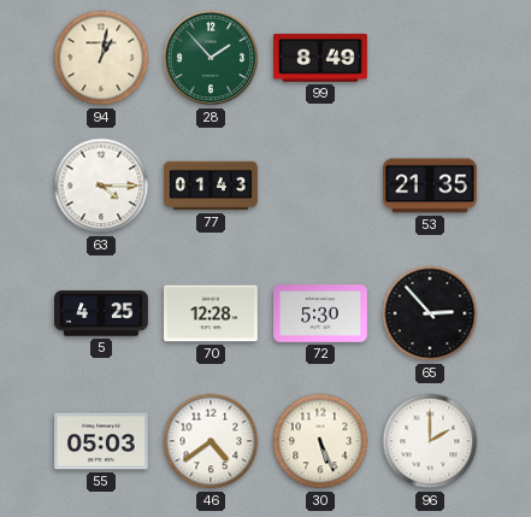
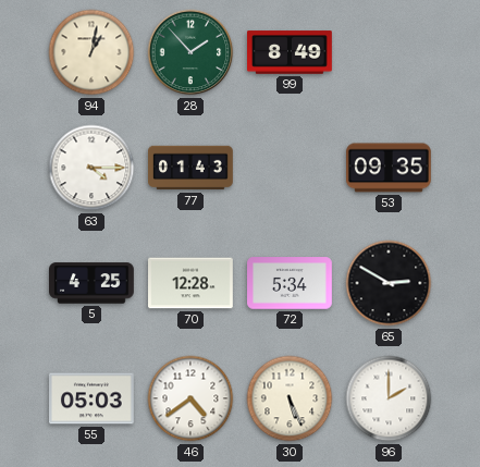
53: 21:35 -> 09:35
72: 5:30 -> 5:34
65: 2:53 -> 2:50
